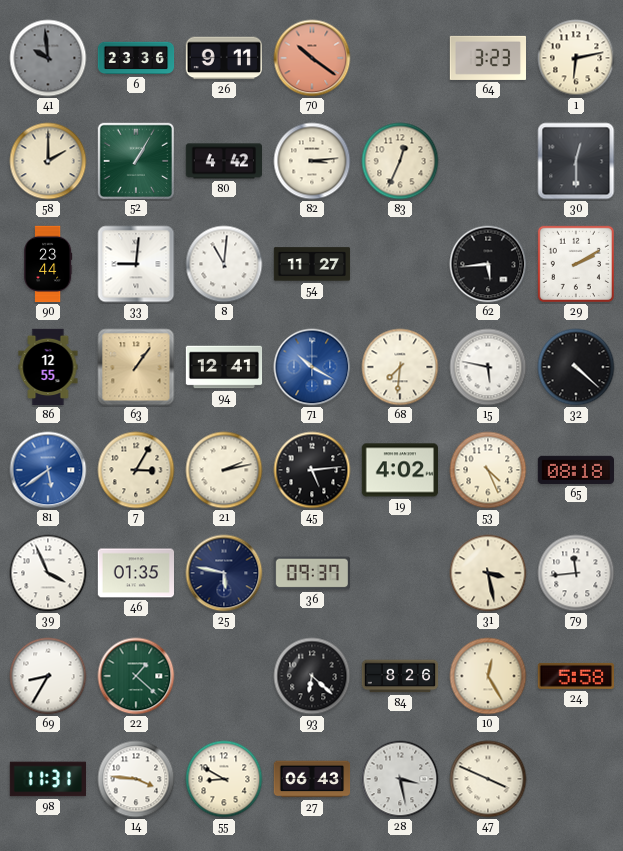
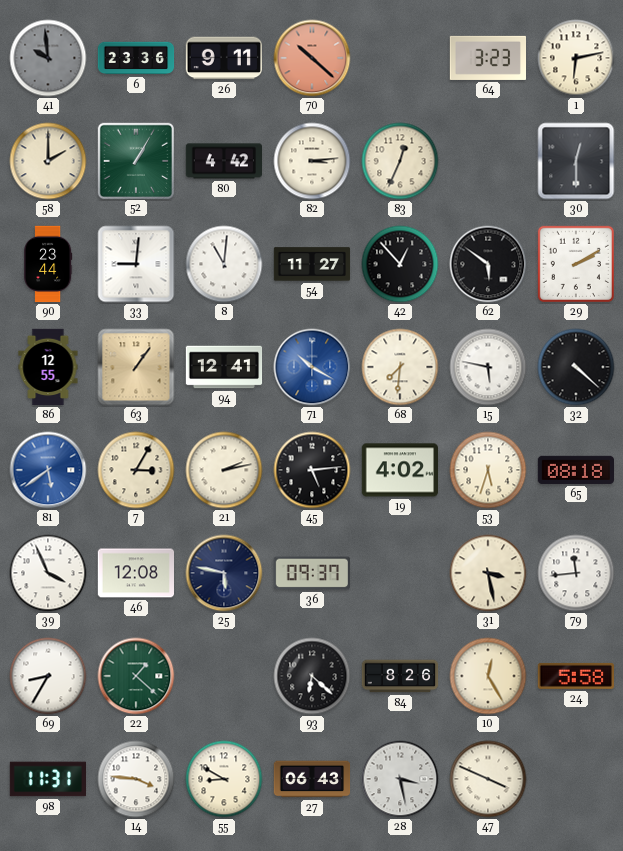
70: 10:21 -> 10:22
42: none -> 12:53
62: 5:44 -> 5:51
53: 4:26 -> 5:33
46: 01:35 -> 12:08
